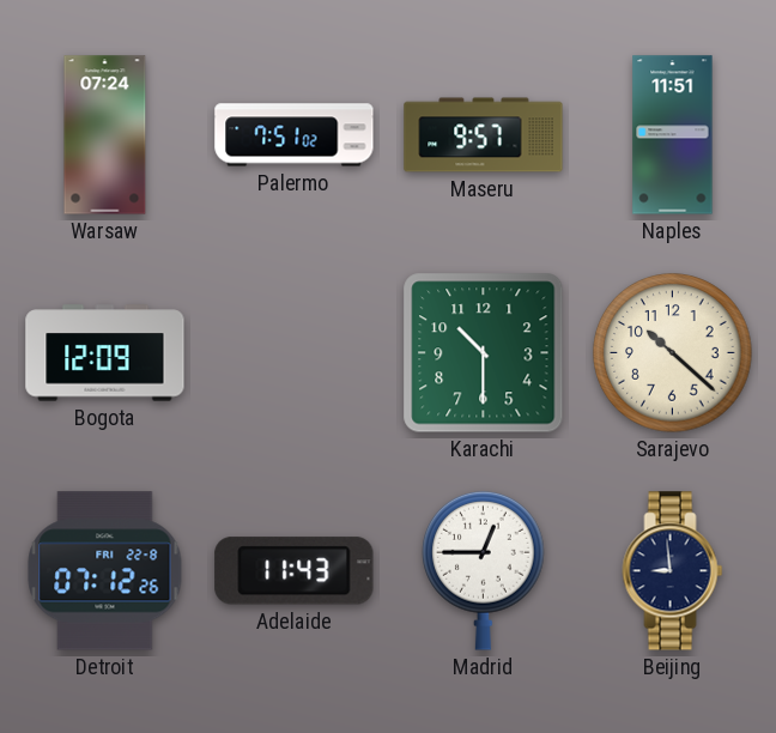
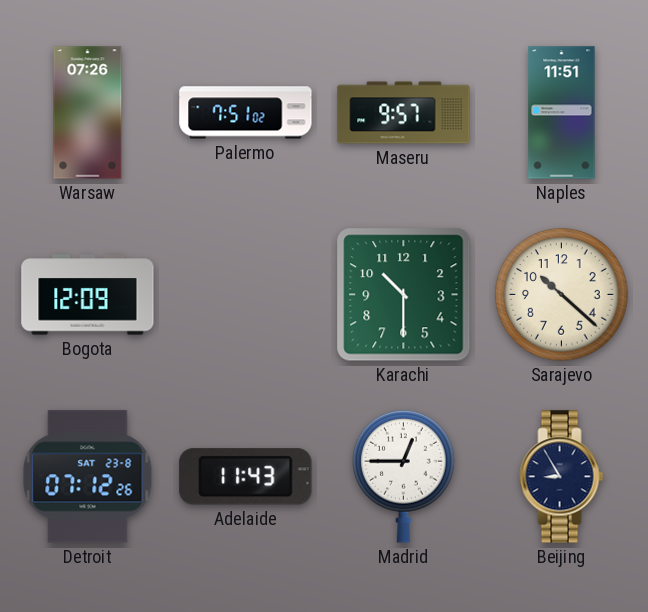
Warsaw: 07:24 -> 07:26
Detroit date: FRI 22-8 -> SAT 23-8
Beijing: 8:59 -> 8:55
